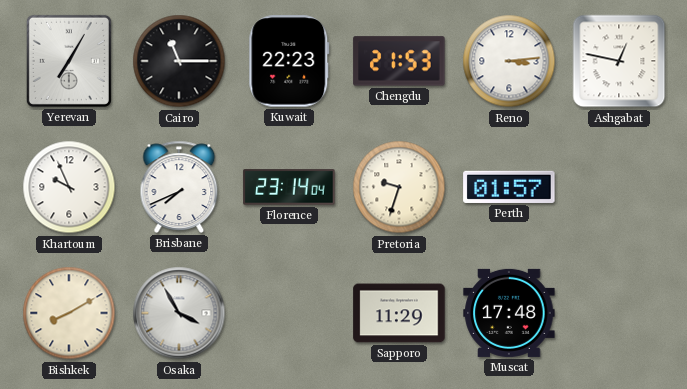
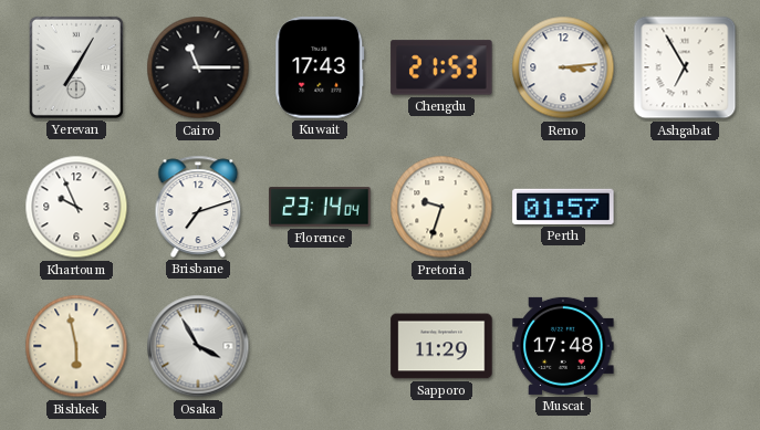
Kuwait: 22:23 -> 17:43
Ashgabat: 12:47 -> 6:55
Brisbane: 7:41 -> 7:12
Bishkek: 8:10 -> 5:58
